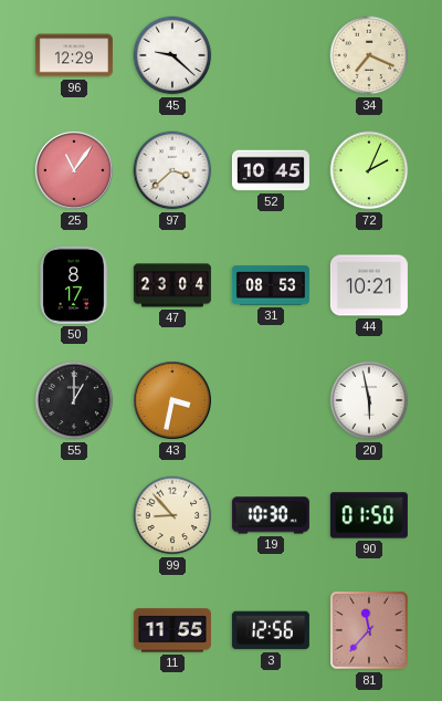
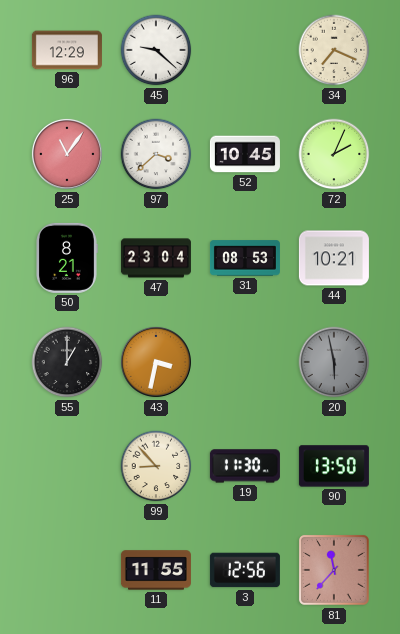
50: 8:17 -> 8:21
20 dial: white -> grey
19: 10:30 -> 11:30
90: 01:50 -> 13:50
